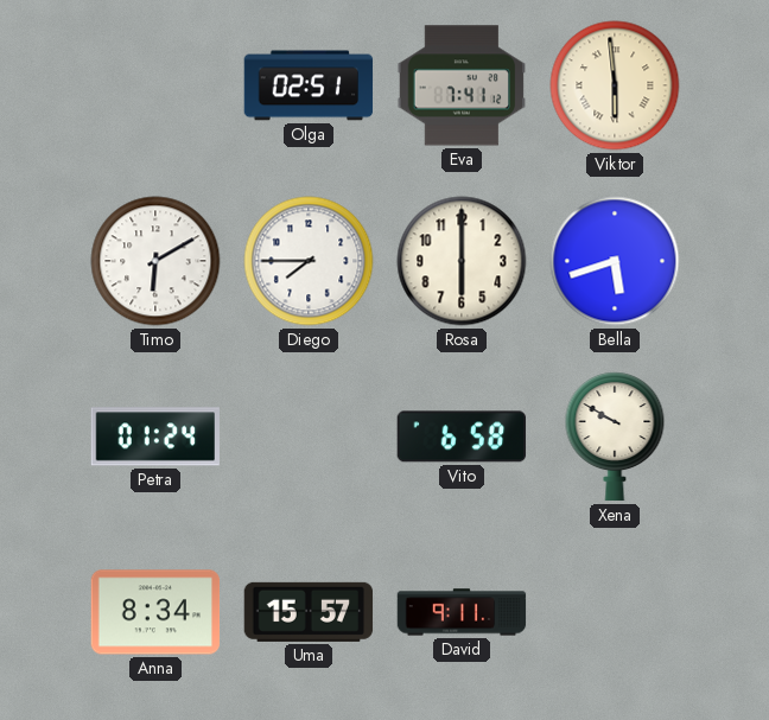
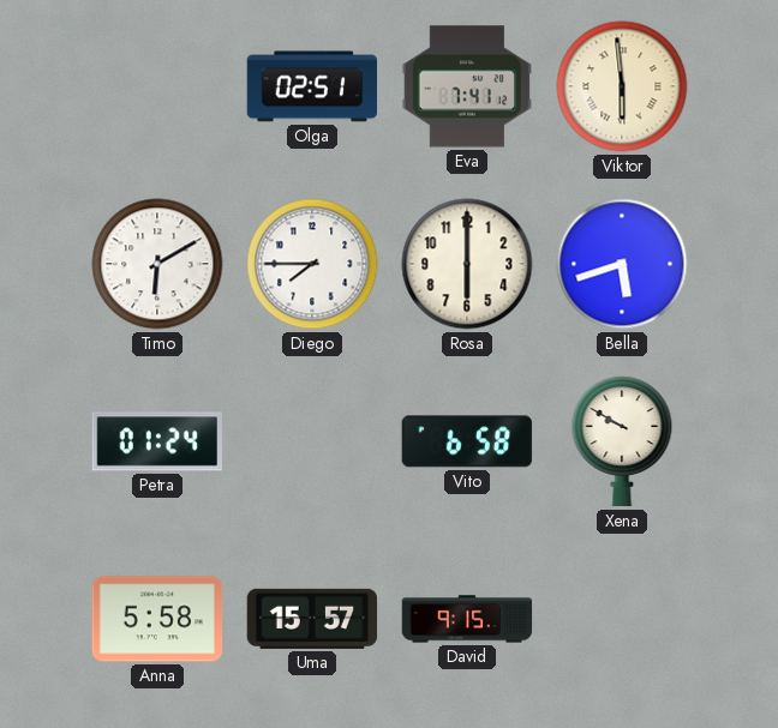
Anna: 8:34 -> 5:58
David: 9:11 -> 9:15
